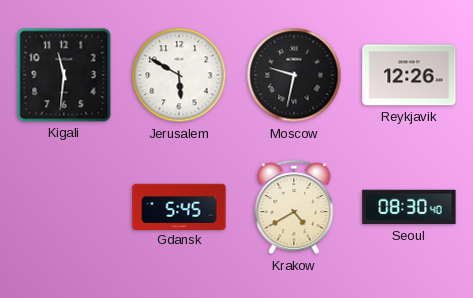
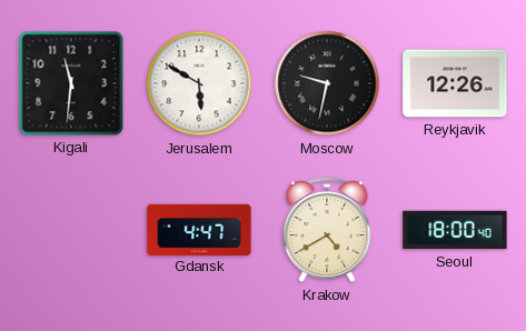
Gdansk: 5:45 -> 4:47
Seoul: 08:30 -> 18:00
